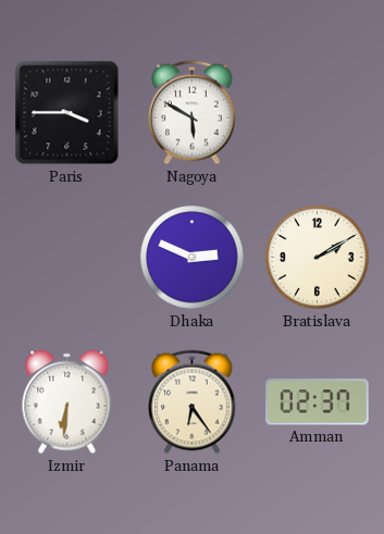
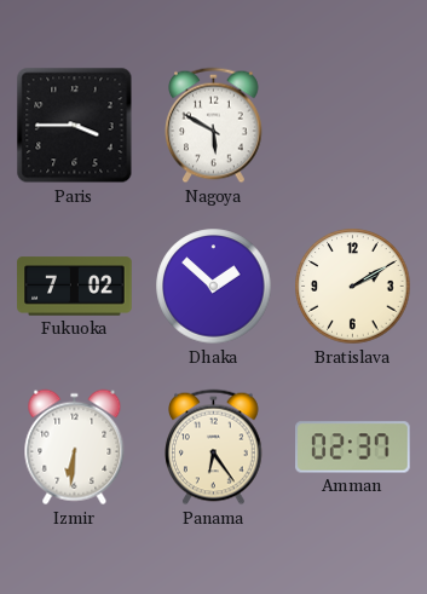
Fukuoka: none -> 7:02
Dhaka: 2:49 -> 1:52
